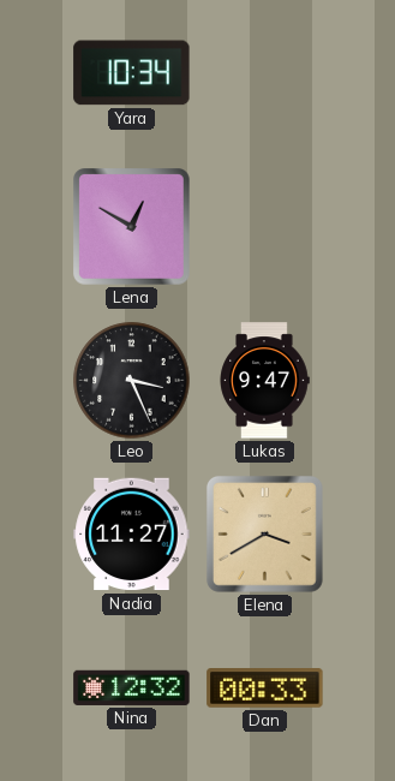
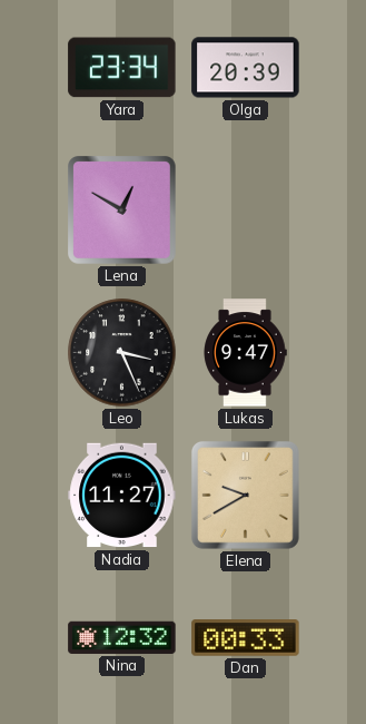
Yara: 10:34 -> 23:34
Olga: none -> 20:39
Elena: 3:40 -> 9:40
